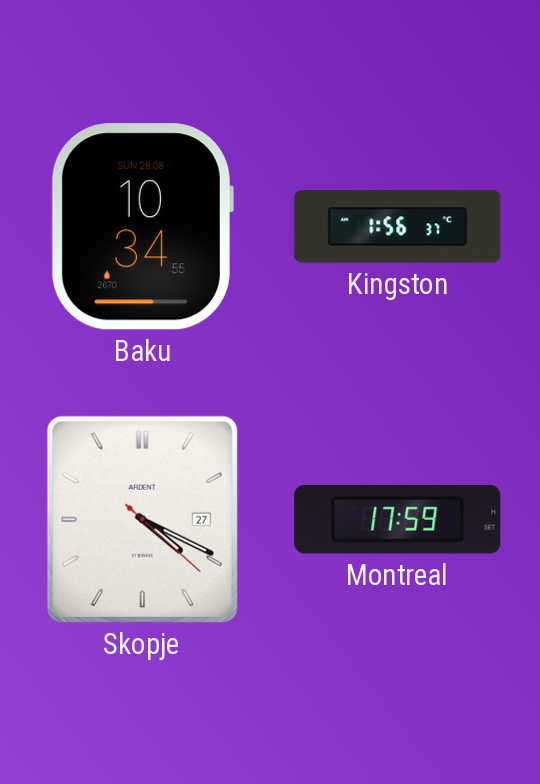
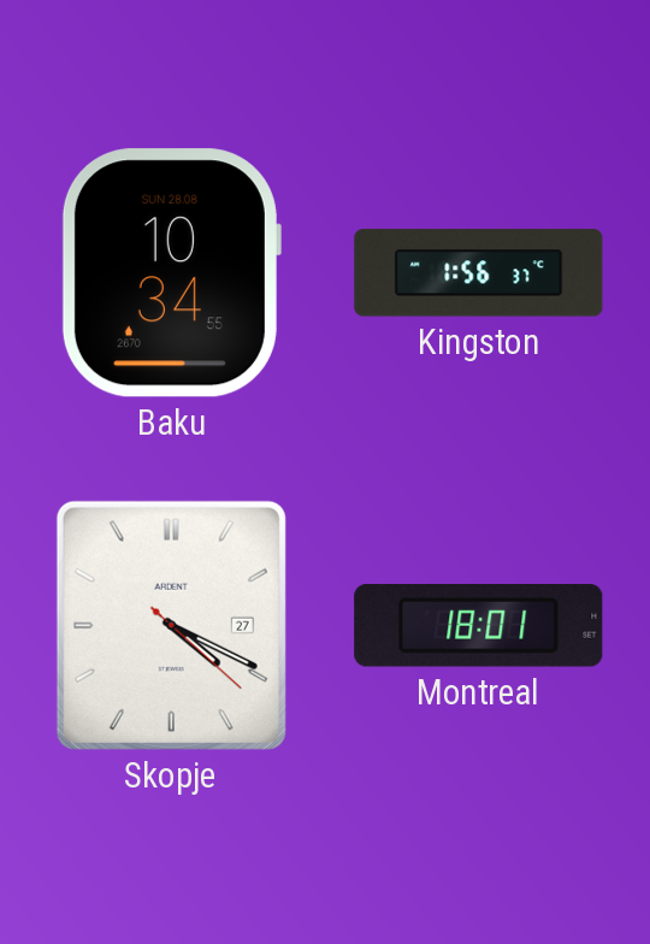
Montreal: 17:59 -> 18:01
